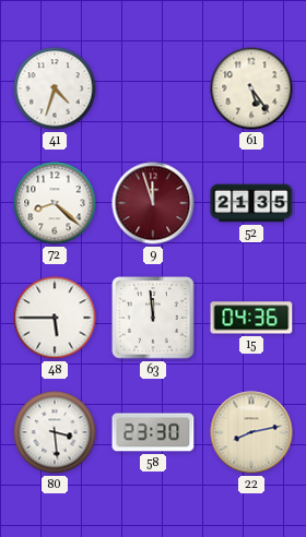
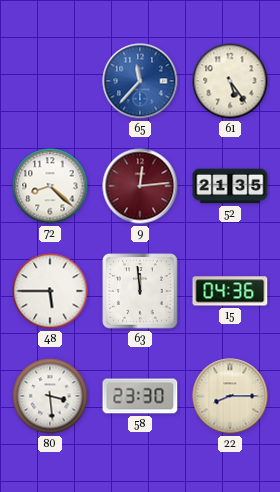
41: 4:33 -> none
65: none -> 11:37
9: 11:57 -> 12:14
22: 8:13 -> 8:15
